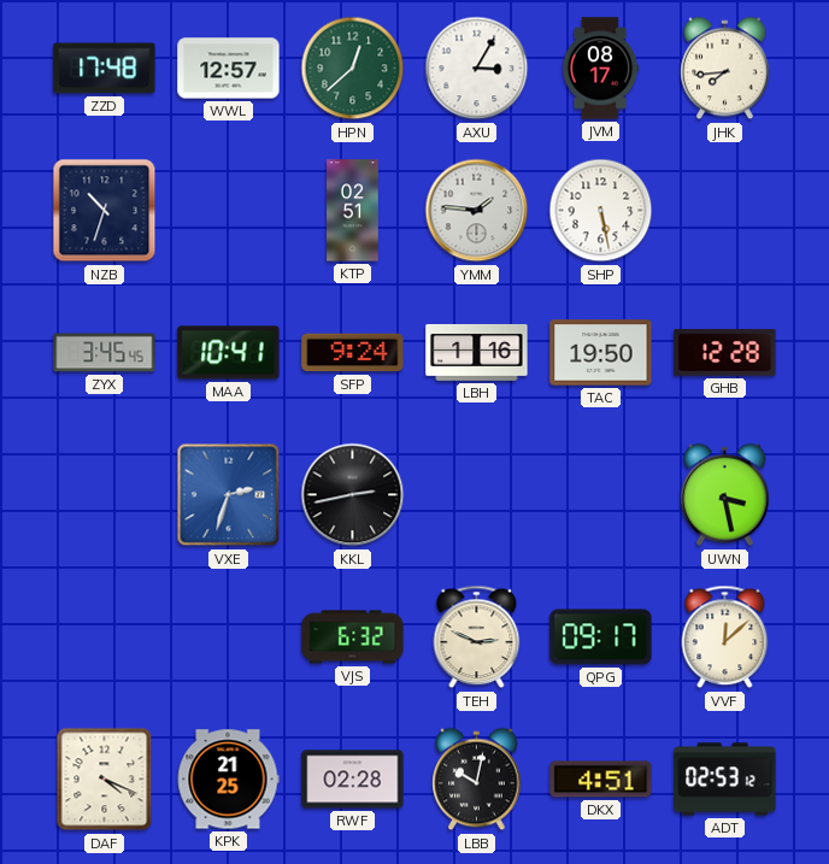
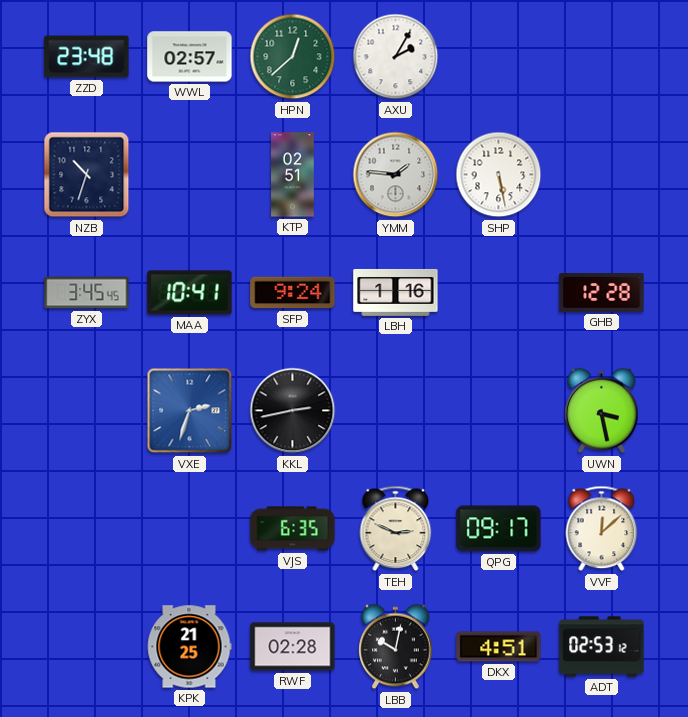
ZZD: 17:48 -> 23:48
WWL: 12:57 -> 02:57
AXU: 3:05 -> 2:05
JVM: 08:17 -> none
JHK: 7:44 -> none
TAC: 19:50 -> none
VJS: 6:32 -> 6:35
DAF: 4:19 -> none
